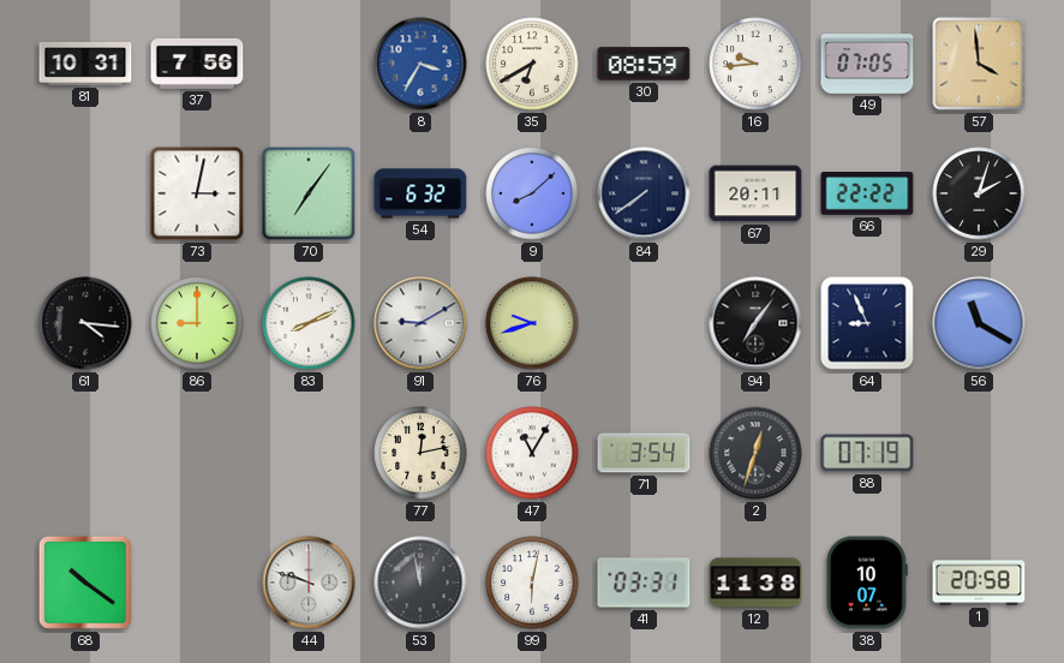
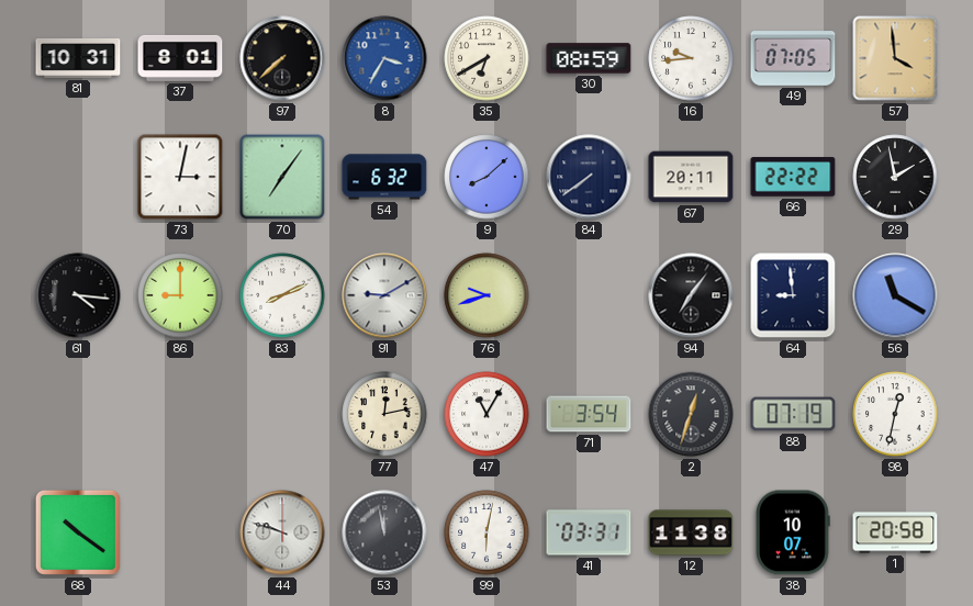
37: 7:56 -> 8:01
97: none -> 7:38
29: 2:03 -> 1:58
64: 8:56 -> 8:59
98: none -> 12:32
